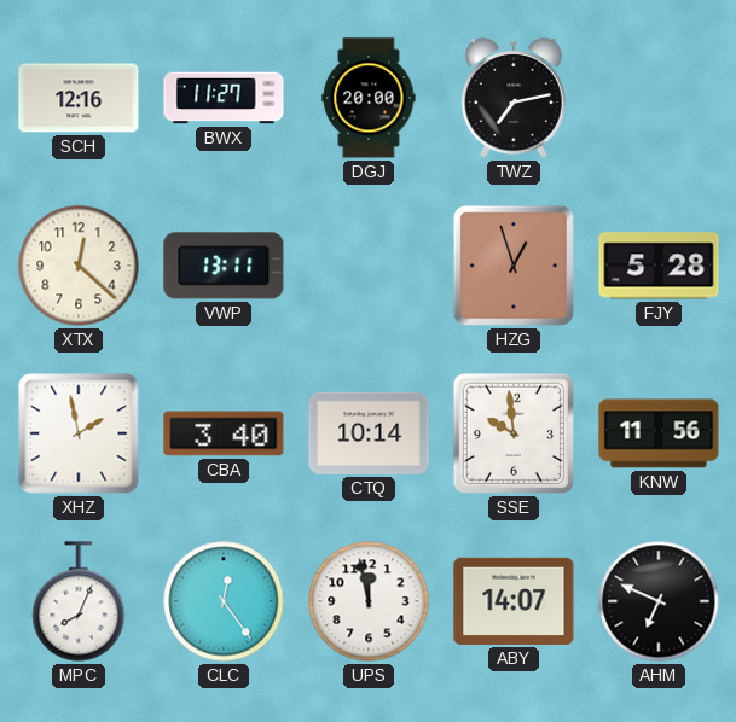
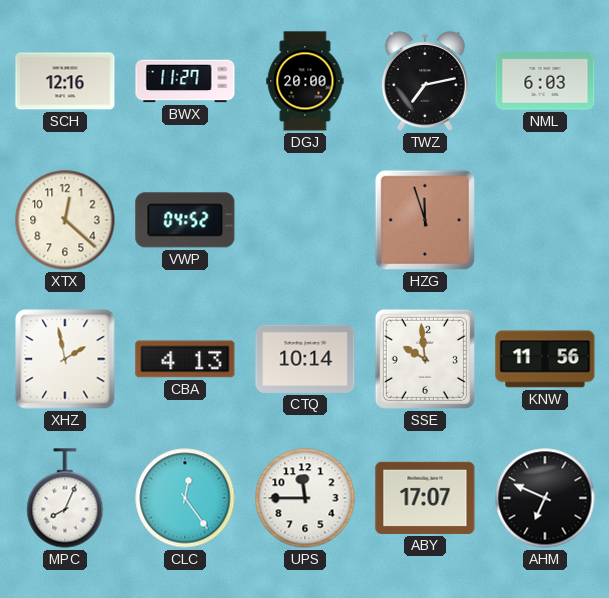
NML: none -> 6:03
VWP: 13:11 -> 04:52
HZG: 12:57 -> 11:57
FJY: 5:28 -> none
CBA: 3:40 -> 4:13
UPS: 11:58 -> 11:45
ABY: 14:07 -> 17:07
